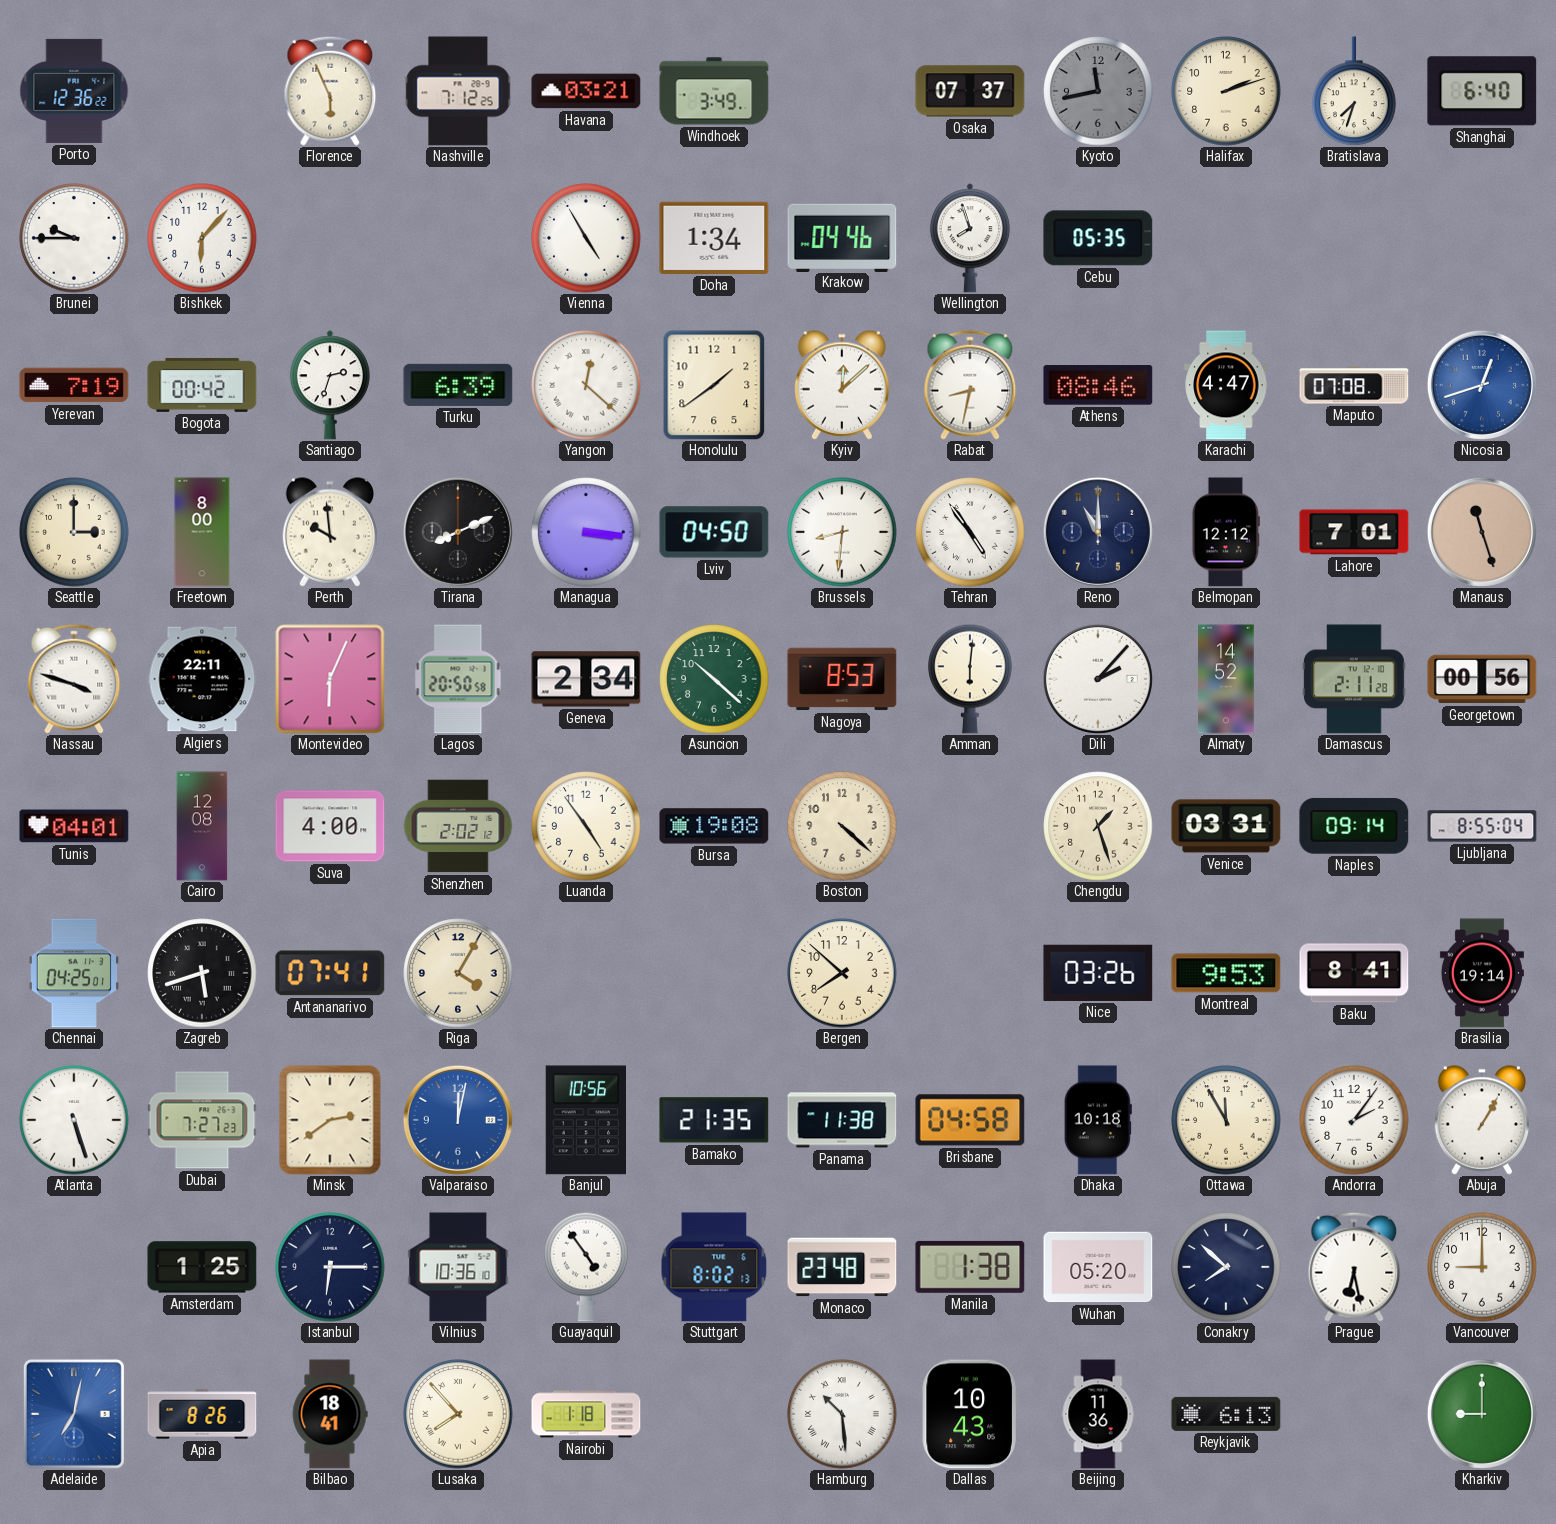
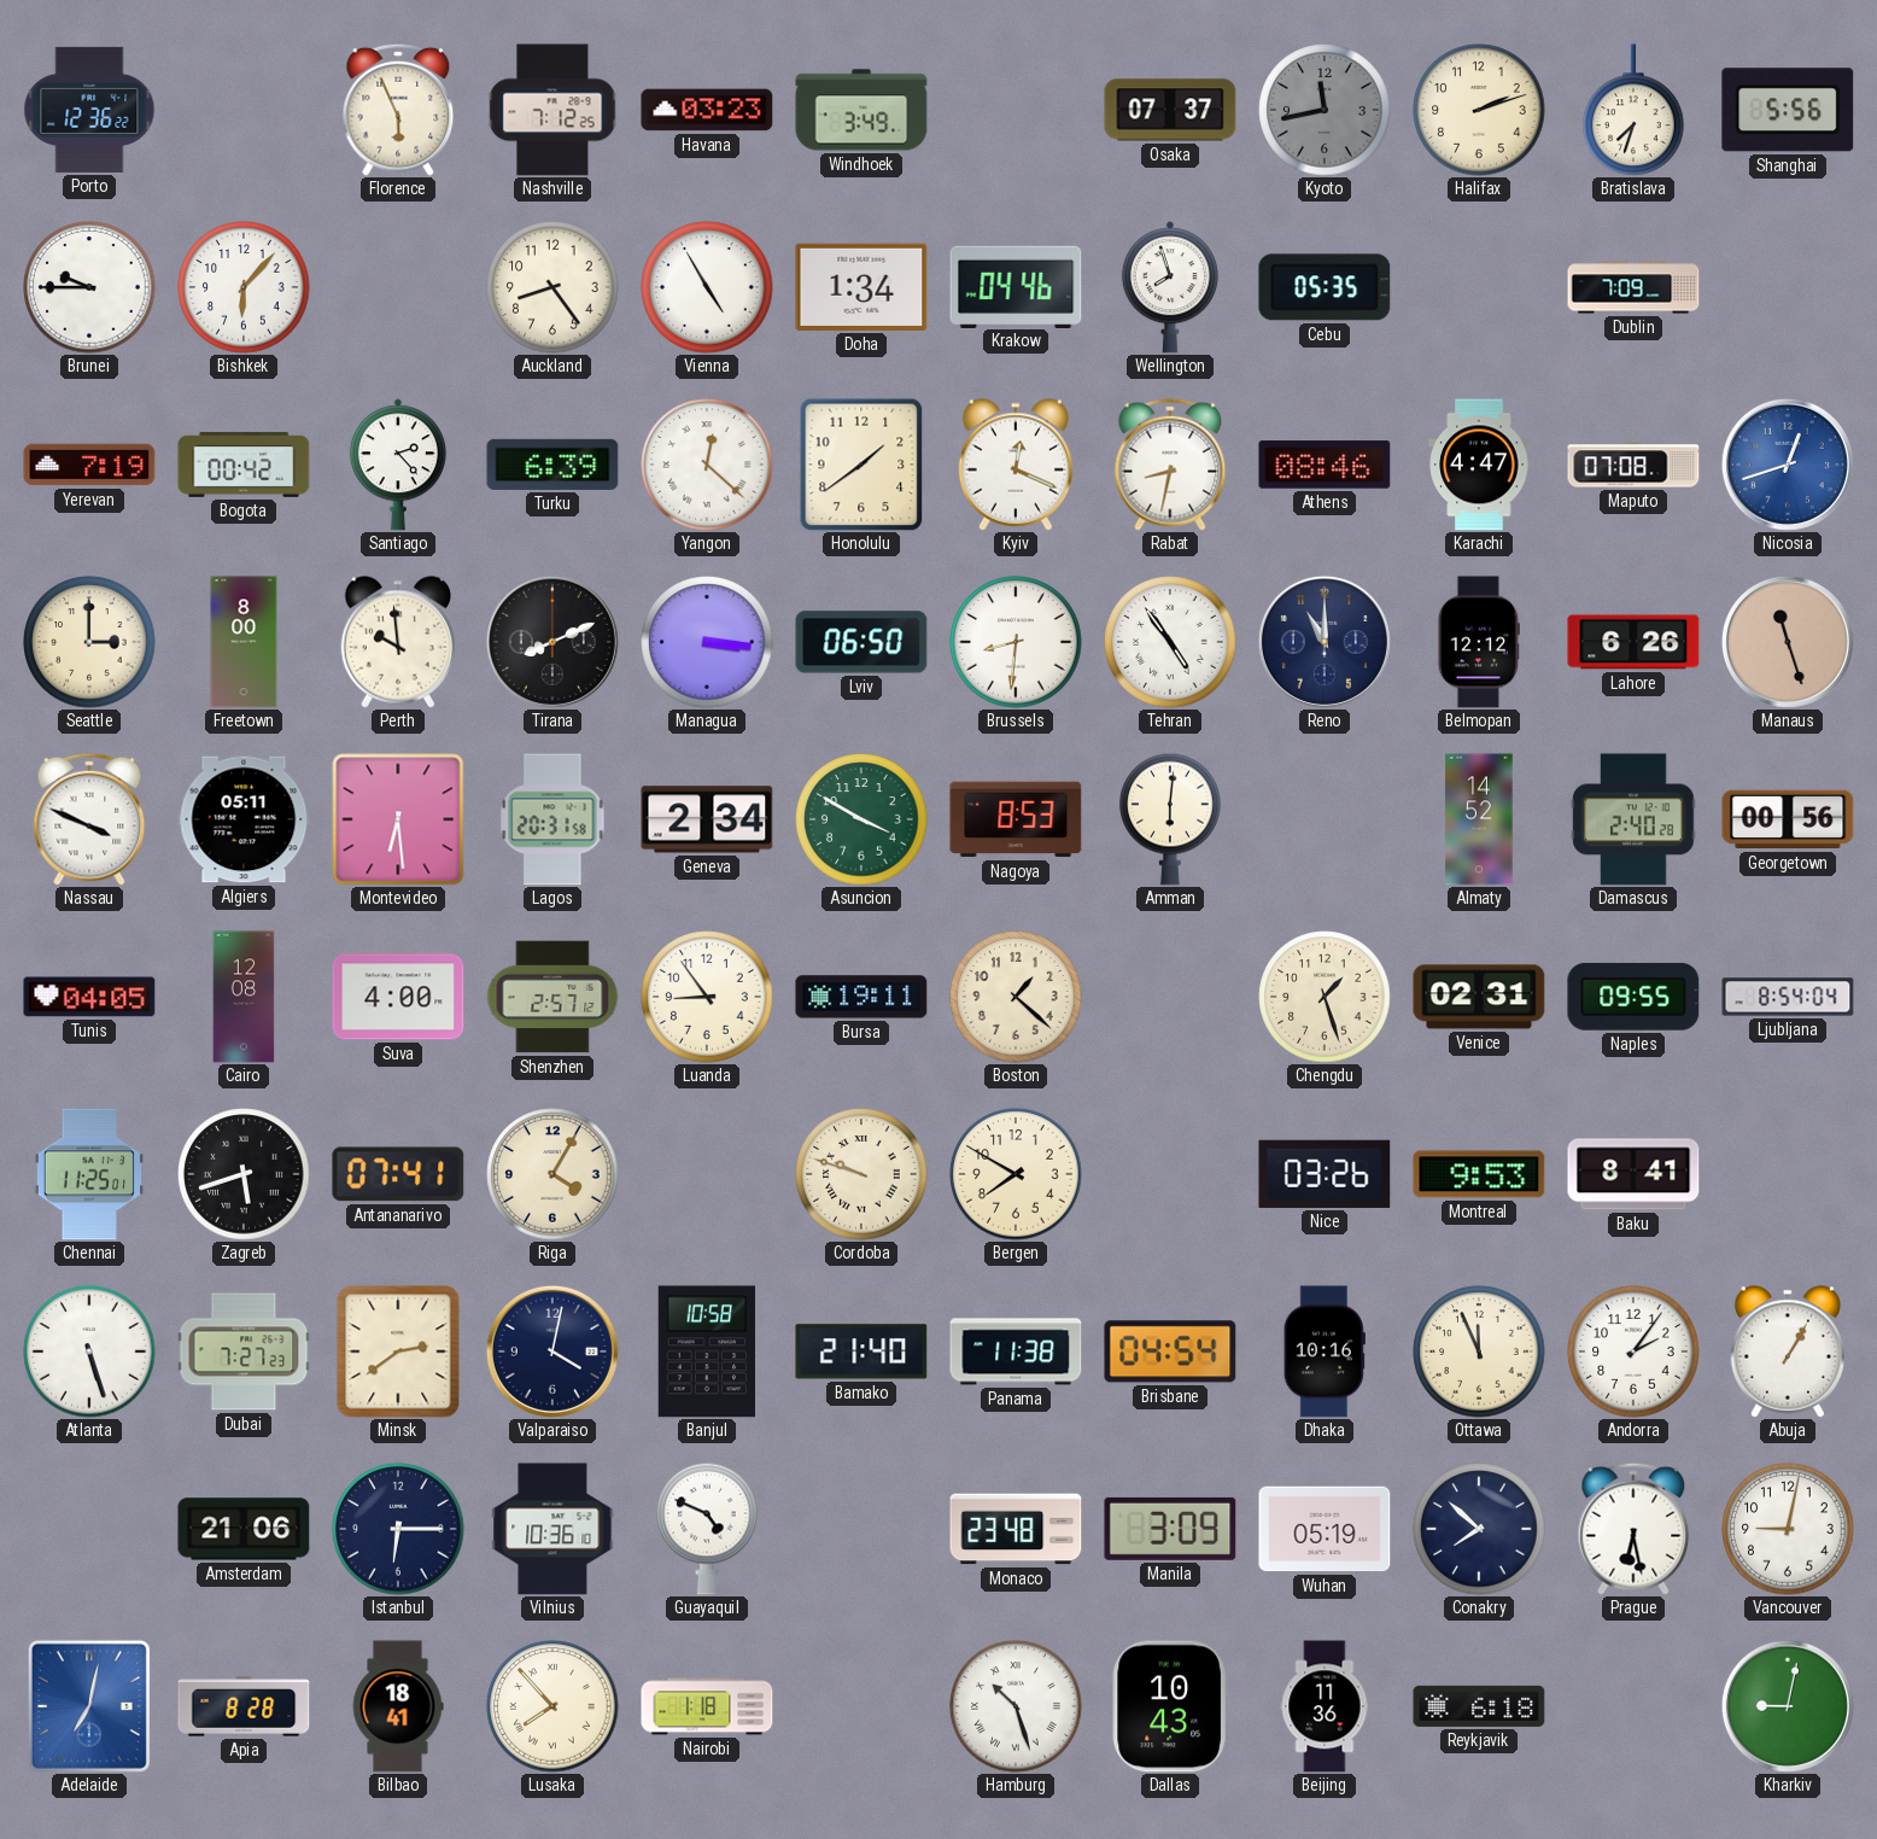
Havana: 03:21 -> 03:23
Shanghai: 6:40 -> 5:56
Auckland: none -> 8:24
Dublin: none -> 7:09
Santiago: 2:33 -> 2:23
Kyiv: 12:08 -> 12:19
Lviv: 04:50 -> 06:50
Lahore: 7:01 -> 6:26
Nassau: 3:48 -> 3:49
Algiers: 22:11 -> 05:11
Montevideo: 6:04 -> 6:29
Lagos: 20:50 -> 20:31
Asuncion: 10:22 -> 3:50
Dili: 2:07 -> none
Damascus: 2:11 -> 2:40
Tunis: 04:01 -> 04:05
Shenzhen: 2:02 -> 2:57
Luanda: 4:54 -> 8:54
Bursa: 19:08 -> 19:11
Boston: 4:22 -> 1:22
Venice: 03:31 -> 02:31
Naples: 09:14 -> 09:55
Ljubljana: 8:55 -> 8:54
Chennai: 04:25 -> 11:25
Cordoba: none -> 9:48
Bergen: 7:52 -> 7:50
Brasilia: 19:14 -> none
Valparaiso: 12:02 -> 4:02
Valparaiso dial: blue -> navy
Banjul: 10:56 -> 10:58
Bamako: 21:35 -> 21:40
Brisbane: 04:58 -> 04:54
Dhaka: 10:18 -> 10:16
Ottawa: 11:55 -> 11:56
Amsterdam: 1:25 -> 21:06
Guayaquil: 4:54 -> 4:49
Stuttgart: 8:02 -> none
Manila: 1:38 -> 3:09
Wuhan: 05:20 -> 05:19
Vancouver: 9:00 -> 9:02
Apia: 8:26 -> 8:28
Hamburg: 10:29 -> 10:27
Reykjavik: 6:13 -> 6:18
Kharkiv: 9:00 -> 9:02
